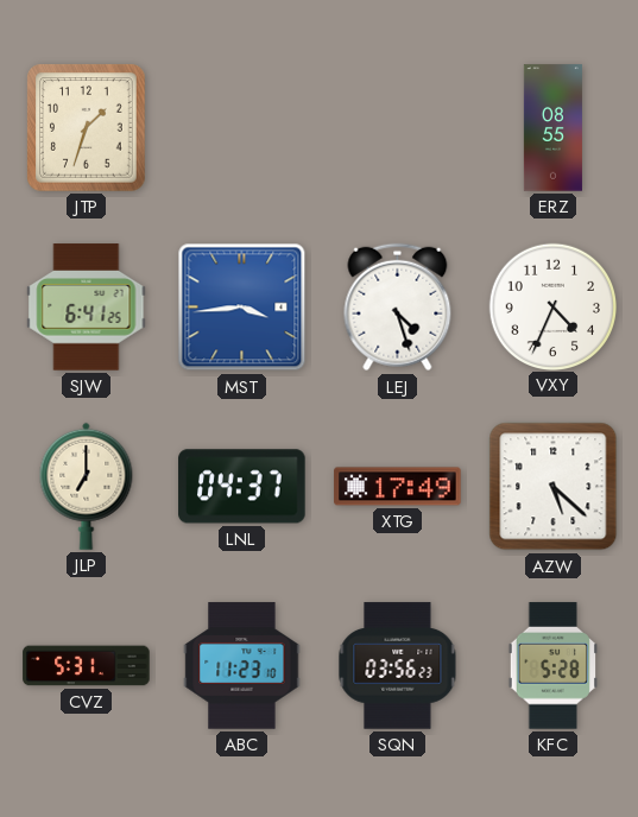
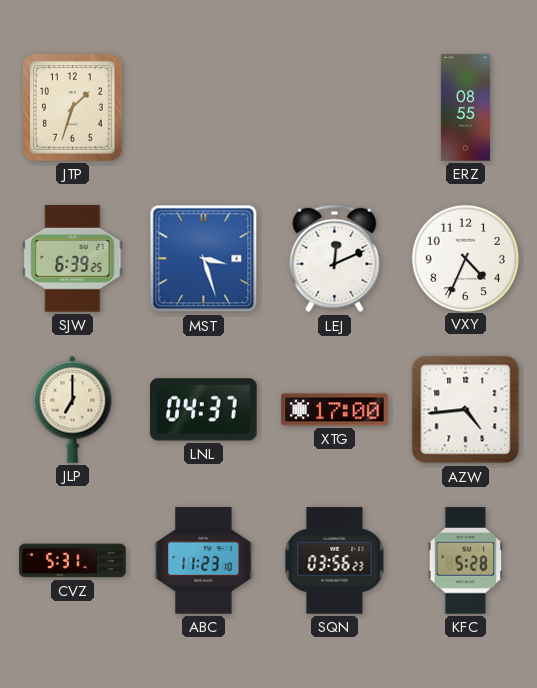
SJW: 6:41 -> 6:39
MST: 3:44 -> 3:27
LEJ: 4:27 -> 12:11
XTG: 17:49 -> 17:00
AZW: 5:22 -> 4:44
